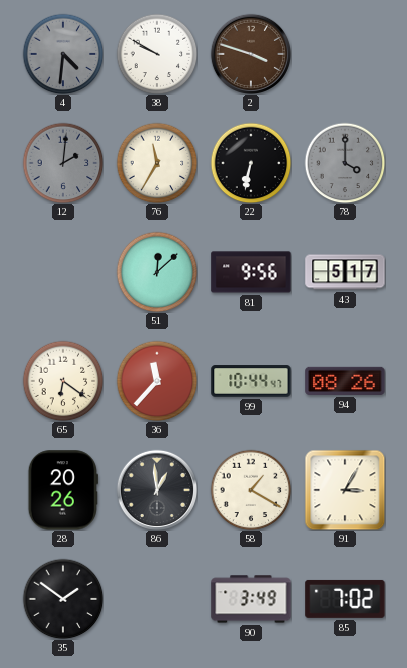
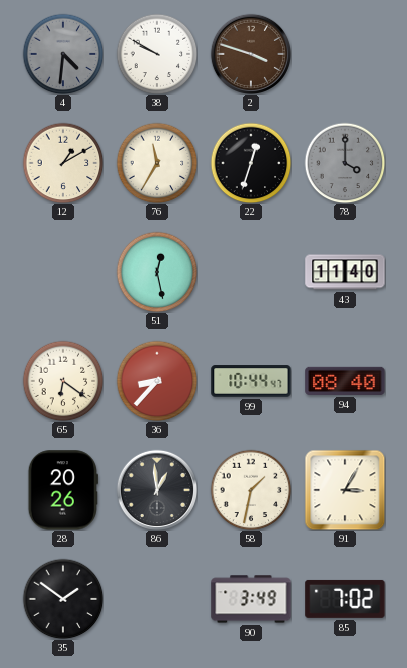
12: 2:01 -> 1:10
12 dial: grey -> cream
22: 6:32 -> 12:33
51: 12:08 -> 12:28
81: 9:56 -> none
43: 5:17 -> 11:40
36: 11:37 -> 8:37
94: 08:26 -> 08:40
58: 1:20 -> 1:32
